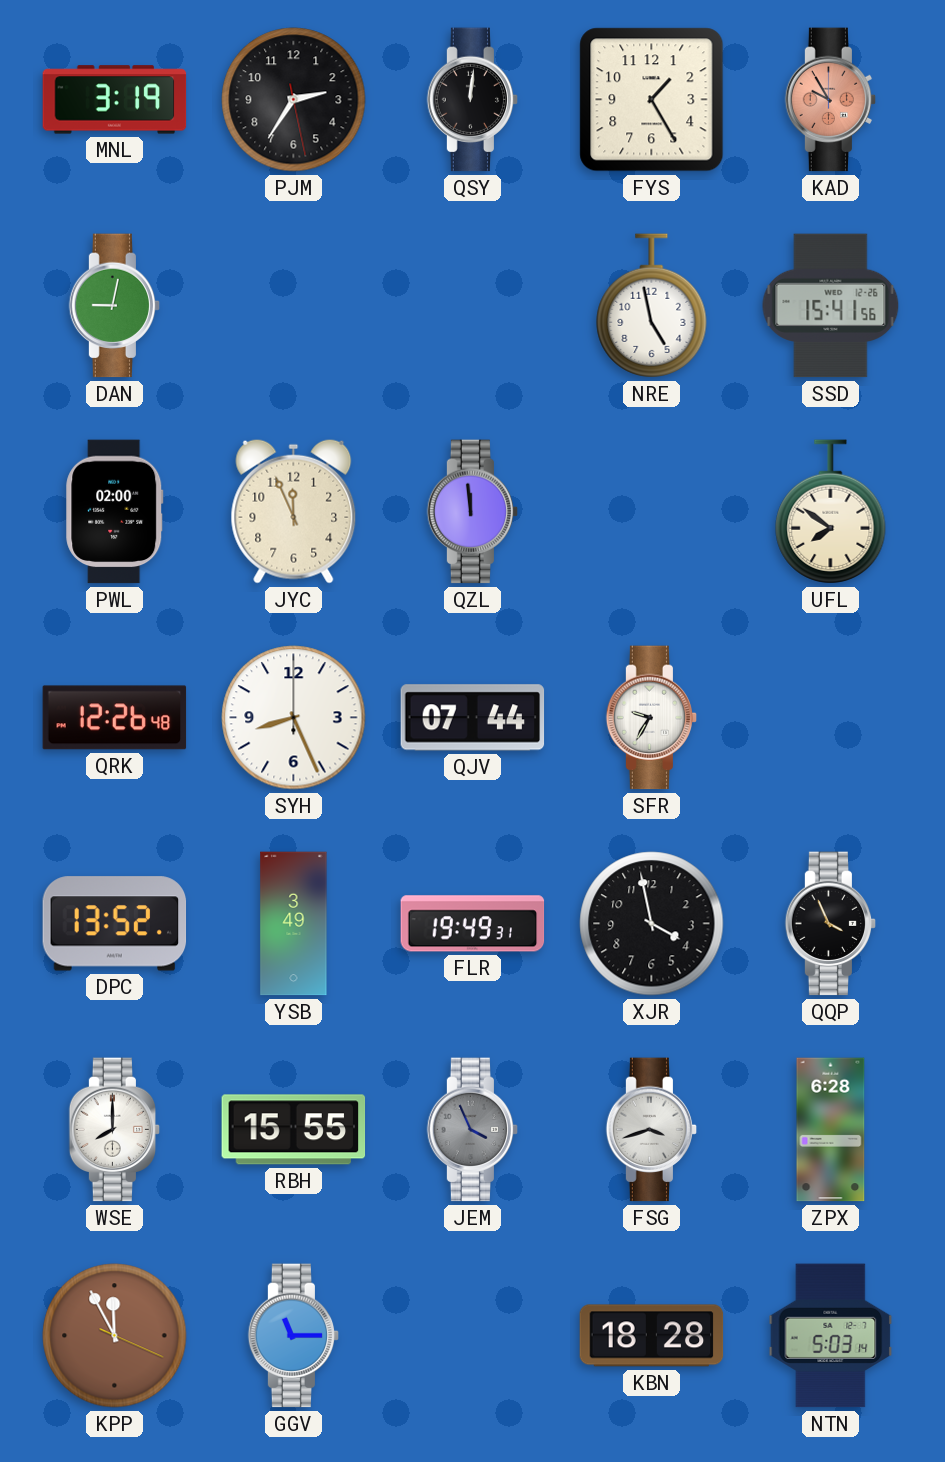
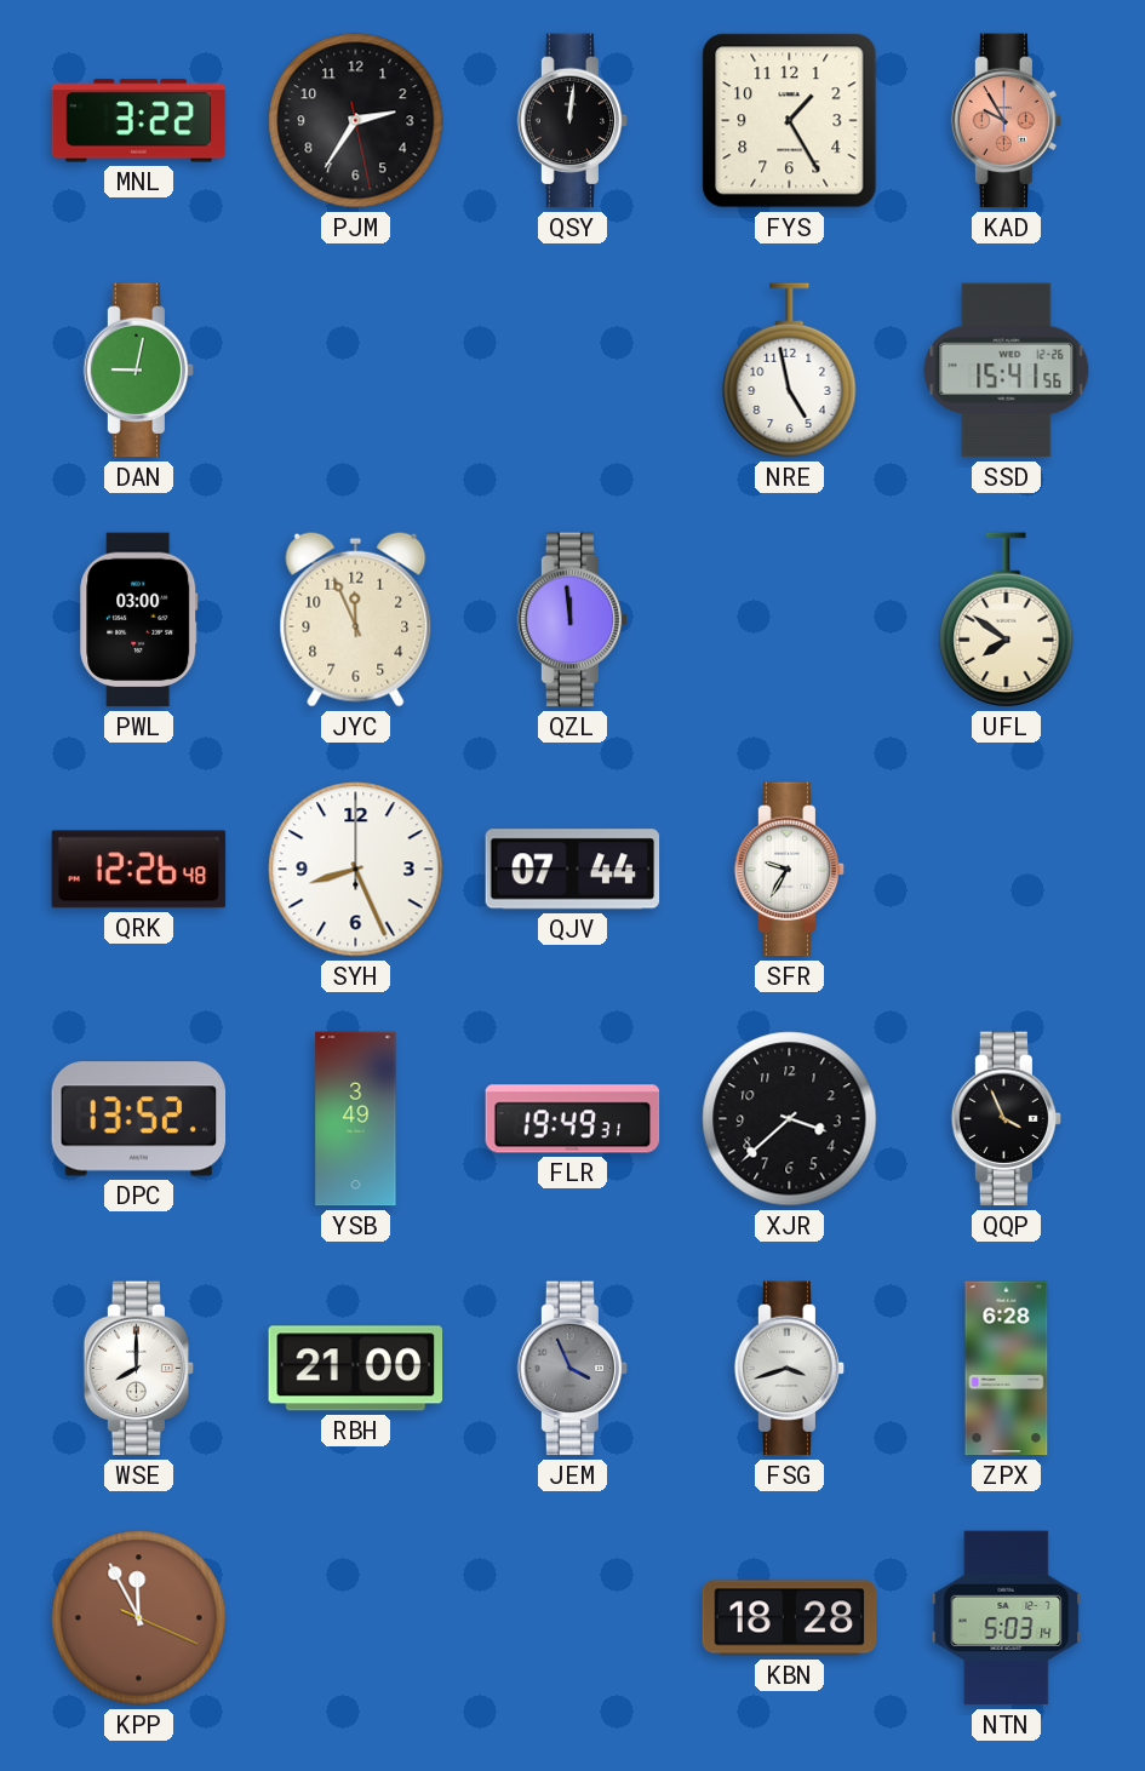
MNL: 3:19 -> 3:22
PWL: 02:00 -> 03:00
XJR: 3:58 -> 3:38
RBH: 15:55 -> 21:00
GGV: 11:15 -> none
